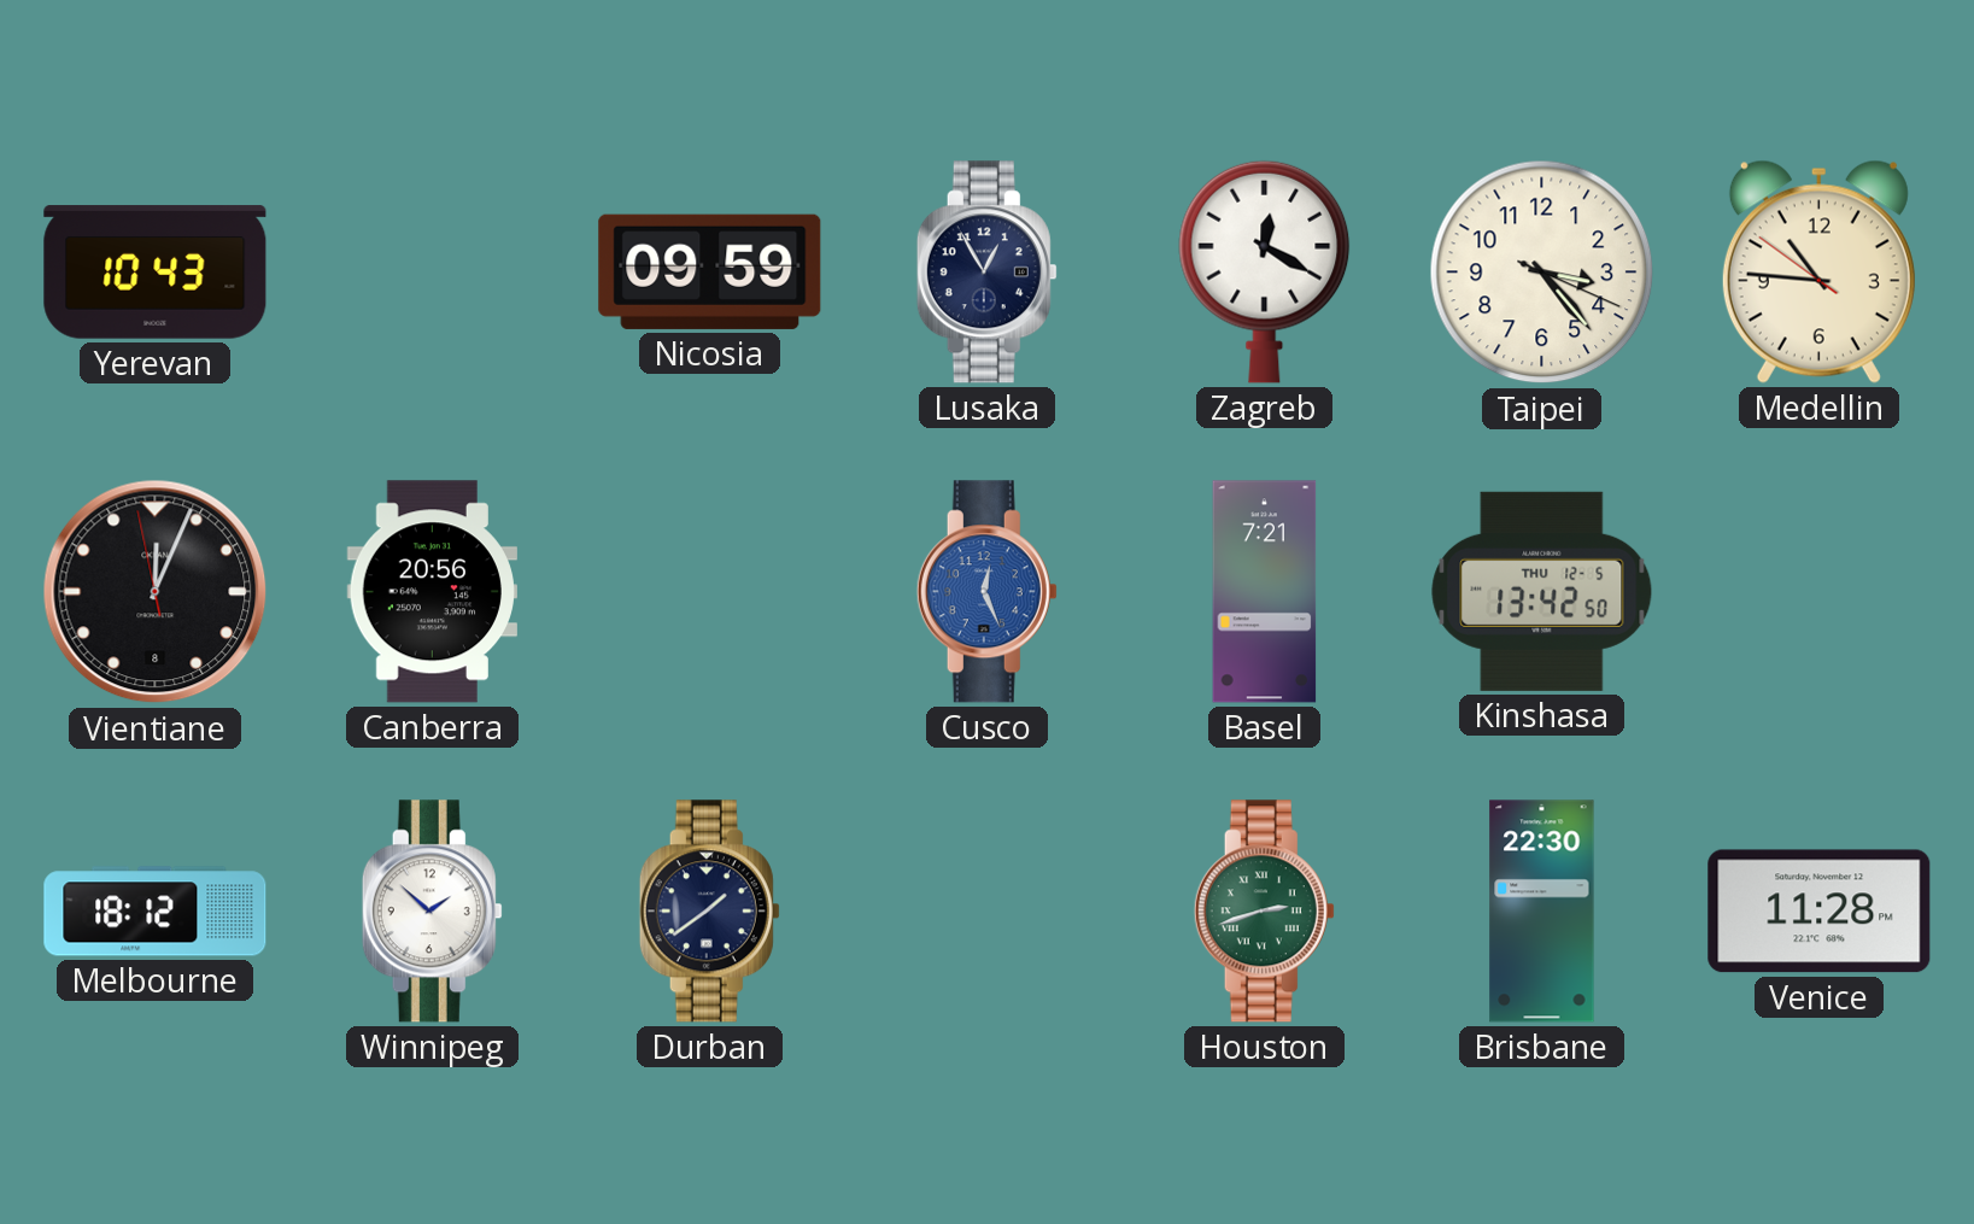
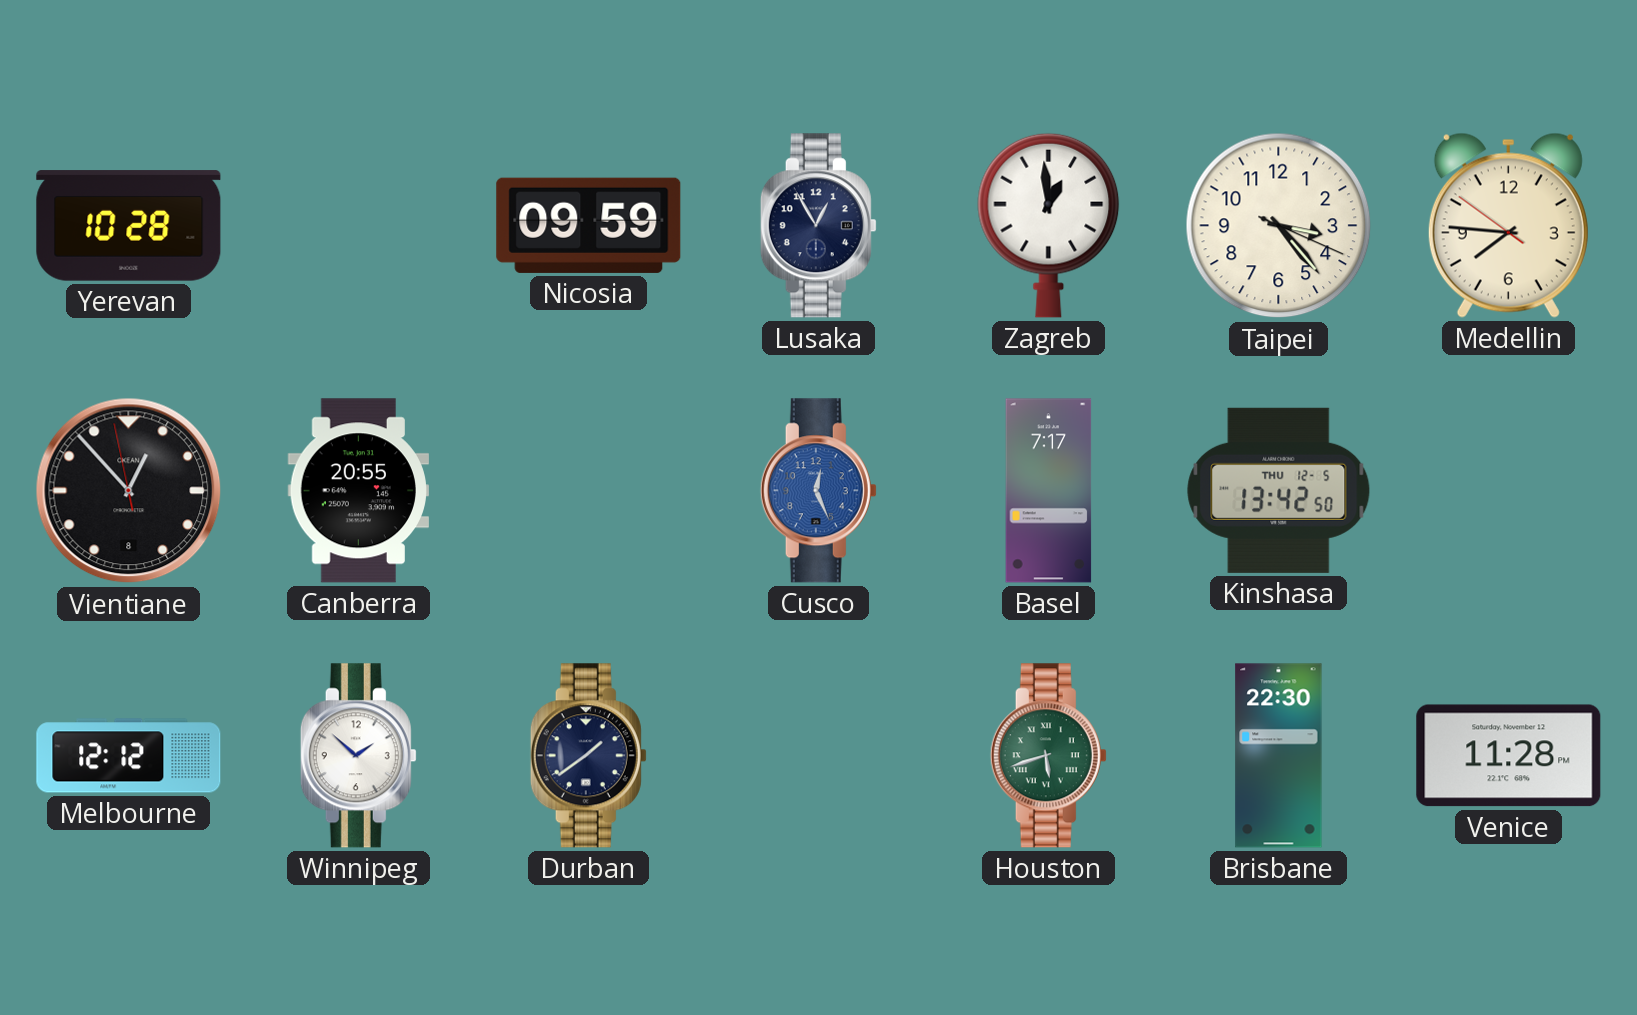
Yerevan: 10:43 -> 10:28
Zagreb: 12:20 -> 12:59
Medellin: 10:45 -> 7:45
Vientiane: 12:03 -> 12:52
Canberra: 20:56 -> 20:55
Basel: 7:21 -> 7:17
Melbourne: 18:12 -> 12:12
Houston: 2:42 -> 5:42
